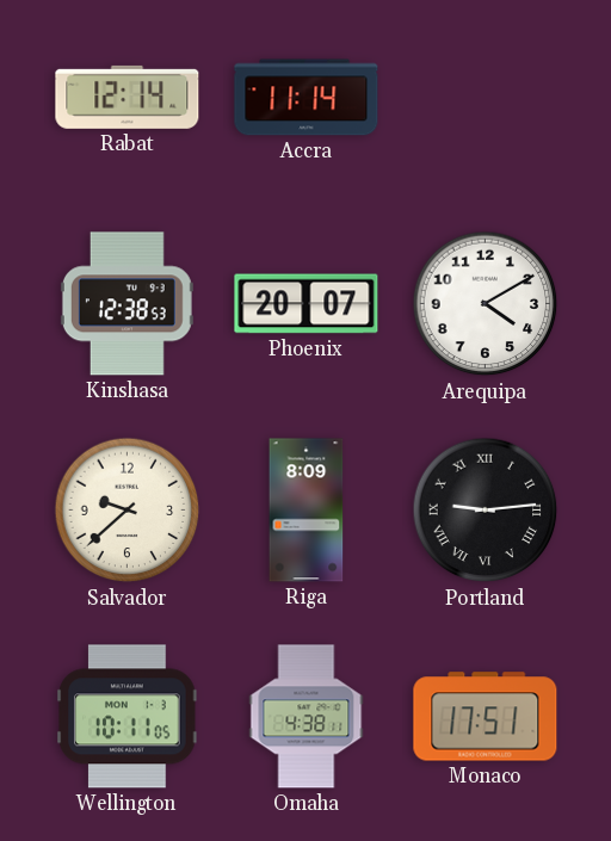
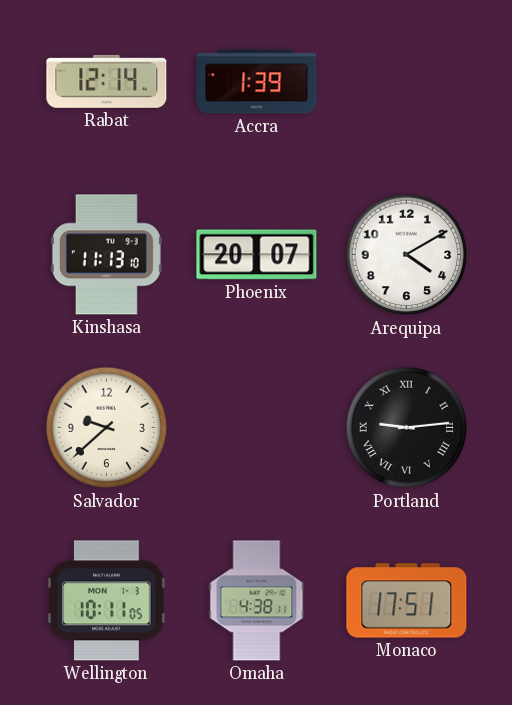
Accra: 11:14 -> 1:39
Kinshasa: 12:38 -> 11:13
Riga: 8:09 -> none
